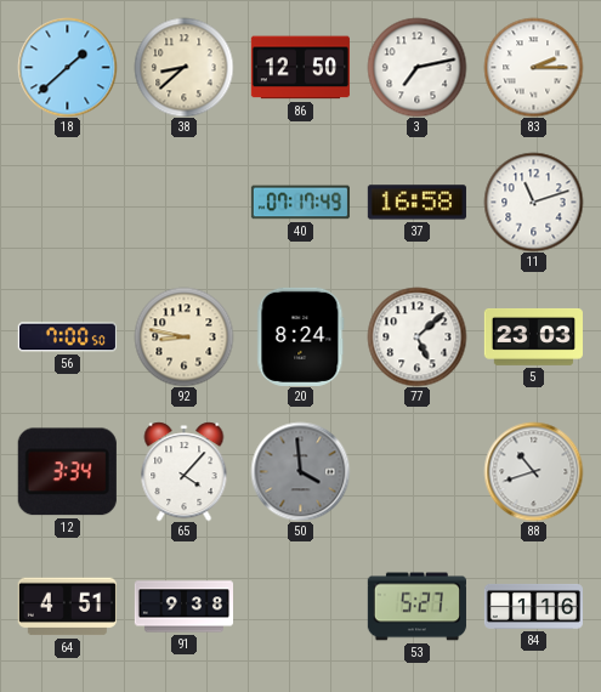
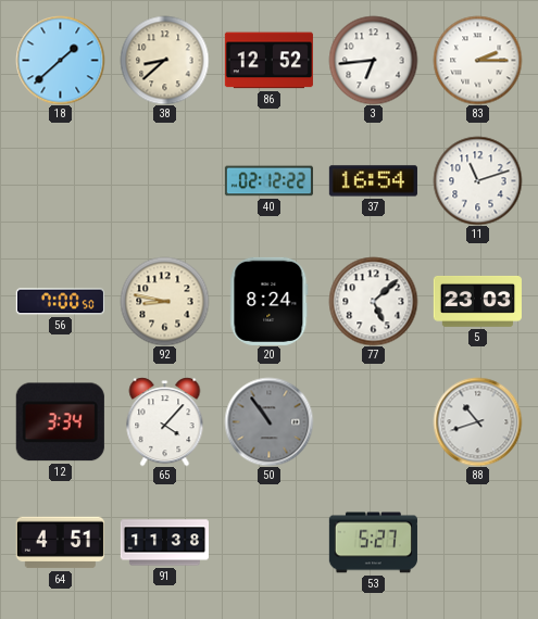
86: 12:50 -> 12:52
3: 7:13 -> 6:44
40: 07:17 -> 02:12
37: 16:58 -> 16:54
50: 3:59 -> 10:54
91: 9:38 -> 11:38
84: 1:16 -> none
